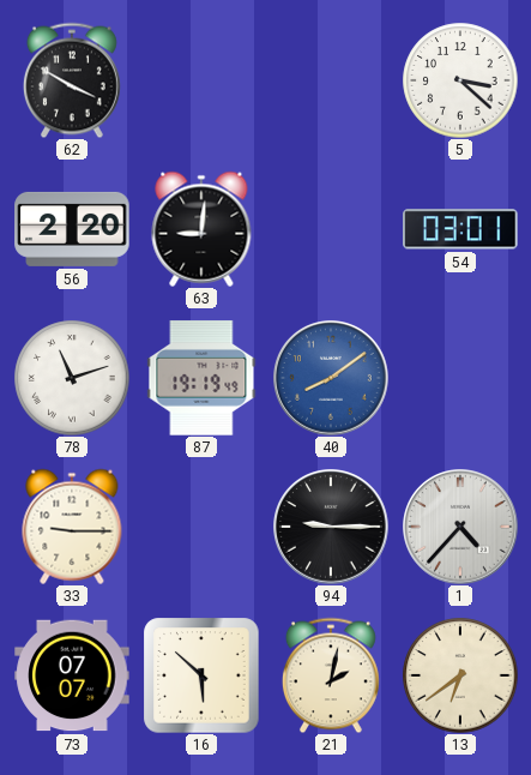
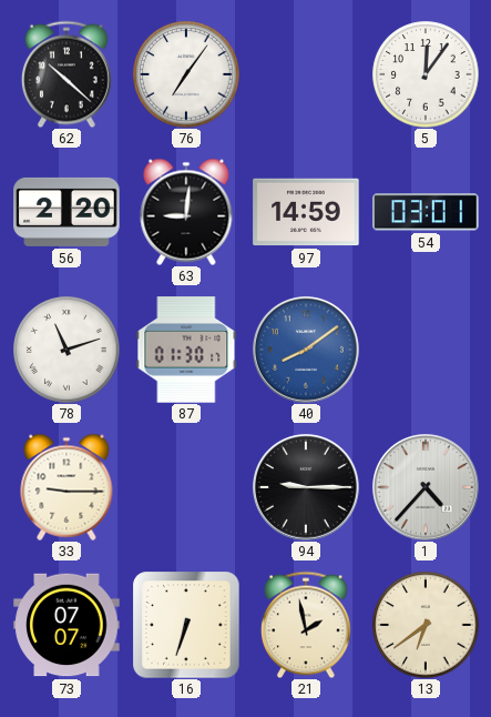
62: 3:50 -> 10:22
76: none -> 7:06
5: 3:22 -> 12:06
97: none -> 14:59
87: 19:19 -> 01:30
16: 5:52 -> 6:33
21: 2:02 -> 1:58
